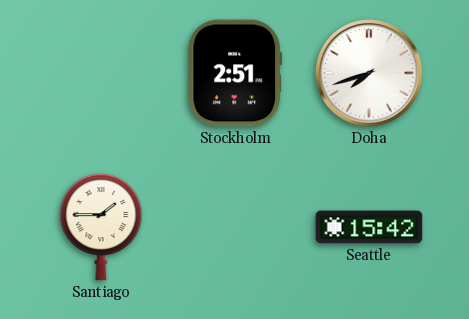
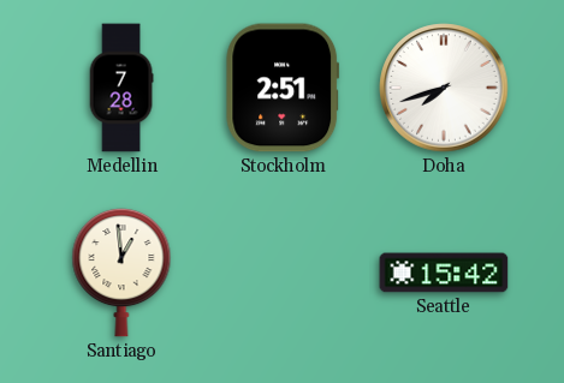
Medellin: none -> 7:28
Santiago: 1:45 -> 12:59
